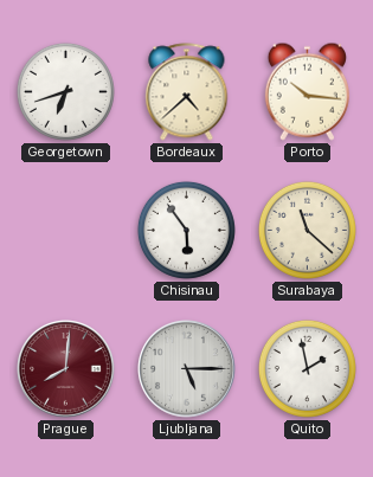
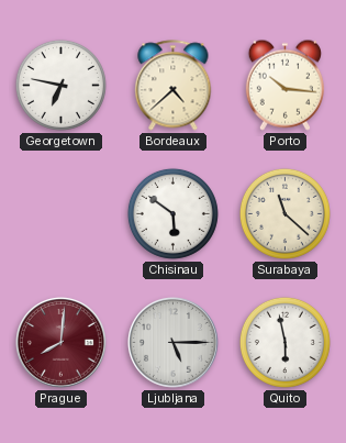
Georgetown: 6:42 -> 6:47
Chisinau: 5:54 -> 5:51
Quito: 1:58 -> 5:58
